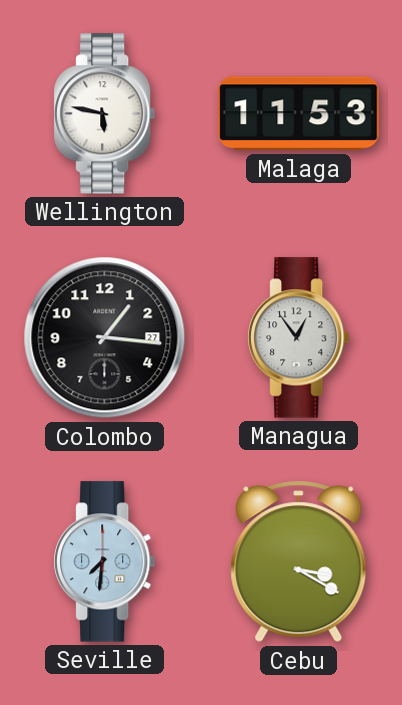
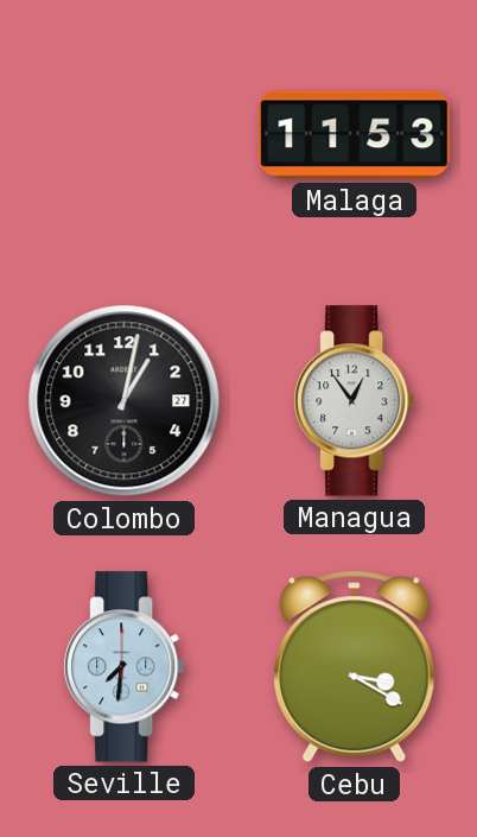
Wellington: 5:47 -> none
Colombo: 1:16 -> 1:02
